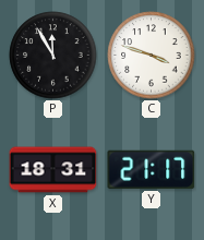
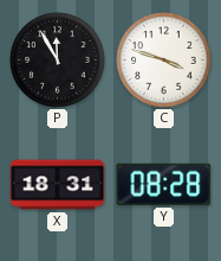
Y: 21:17 -> 08:28
